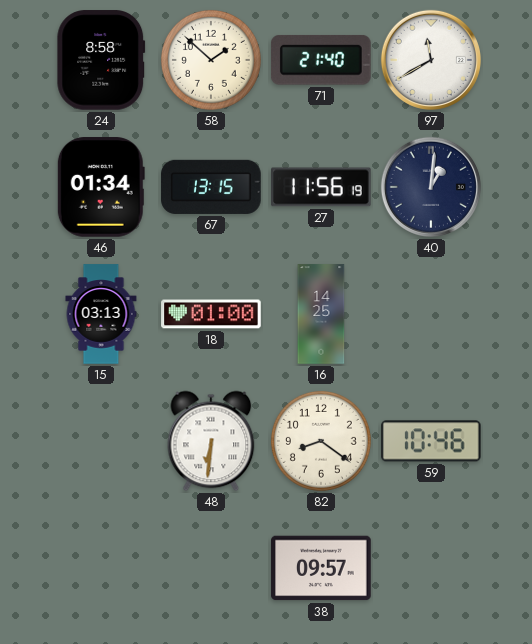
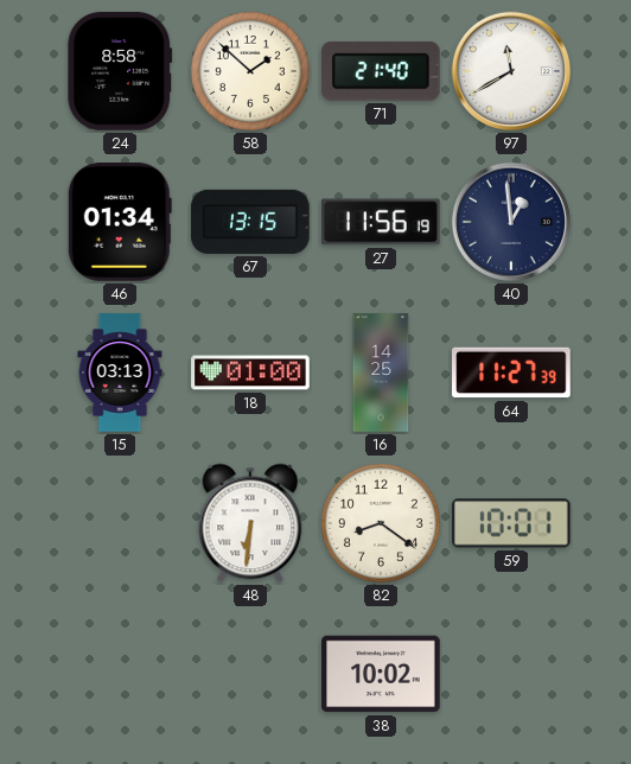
40: 1:01 -> 12:59
64: none -> 11:27
59: 10:46 -> 10:01
38: 09:57 -> 10:02
